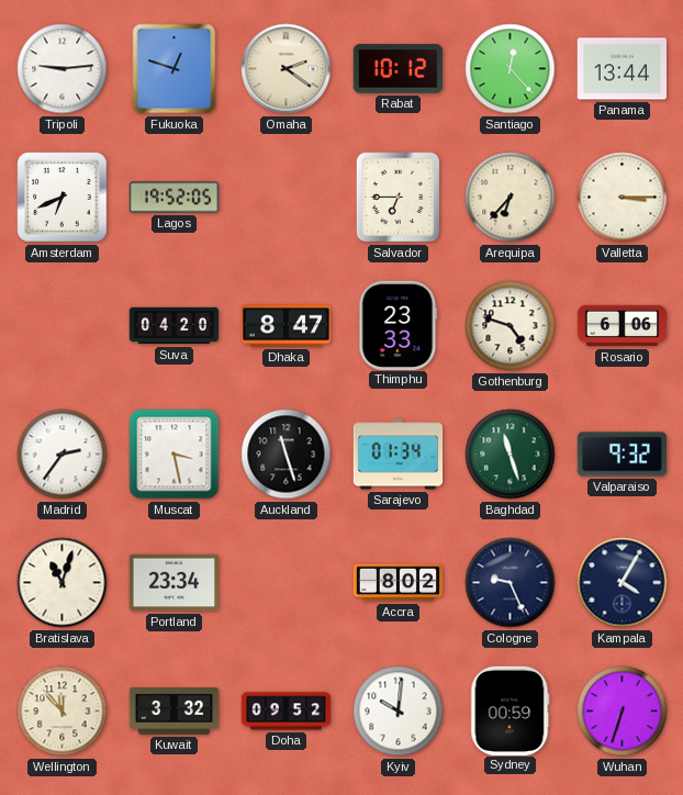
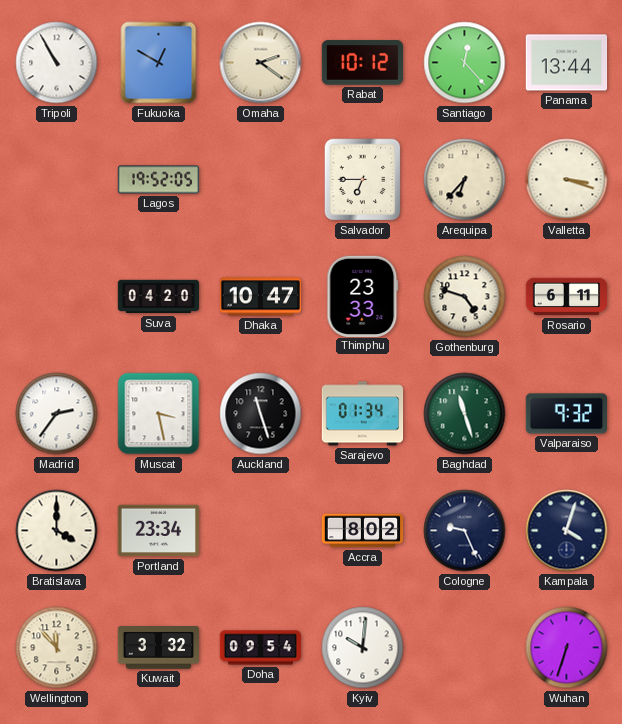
Tripoli: 9:14 -> 10:55
Fukuoka: 12:48 -> 12:50
Amsterdam: 6:41 -> none
Valletta: 3:15 -> 3:18
Dhaka: 8:47 -> 10:47
Rosario: 6:06 -> 6:11
Bratislava: 11:03 -> 4:00
Kampala: 4:05 -> 4:03
Doha: 09:52 -> 09:54
Sydney: 00:59 -> none
